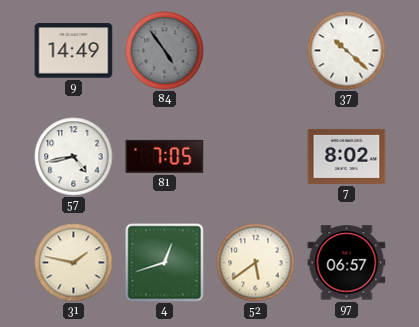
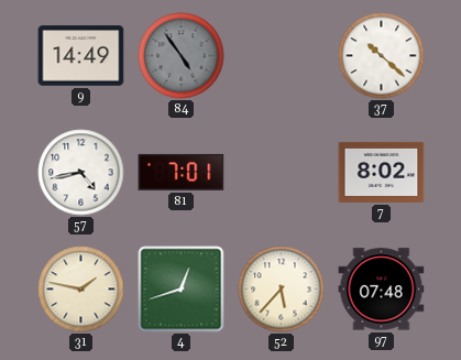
81: 7:05 -> 7:01
52: 5:39 -> 5:37
97: 06:57 -> 07:48
